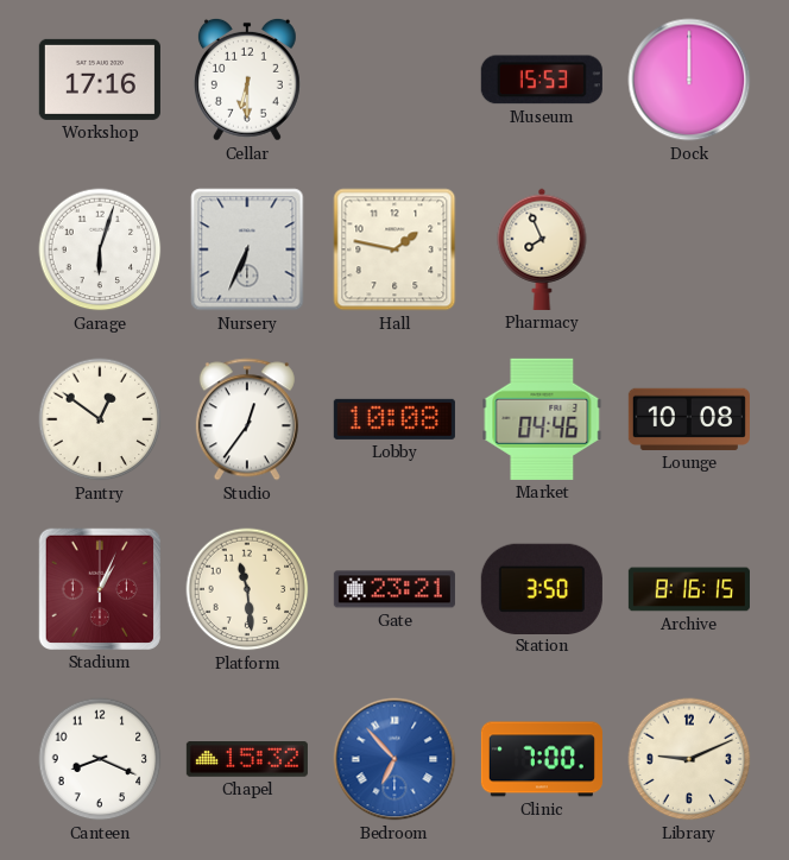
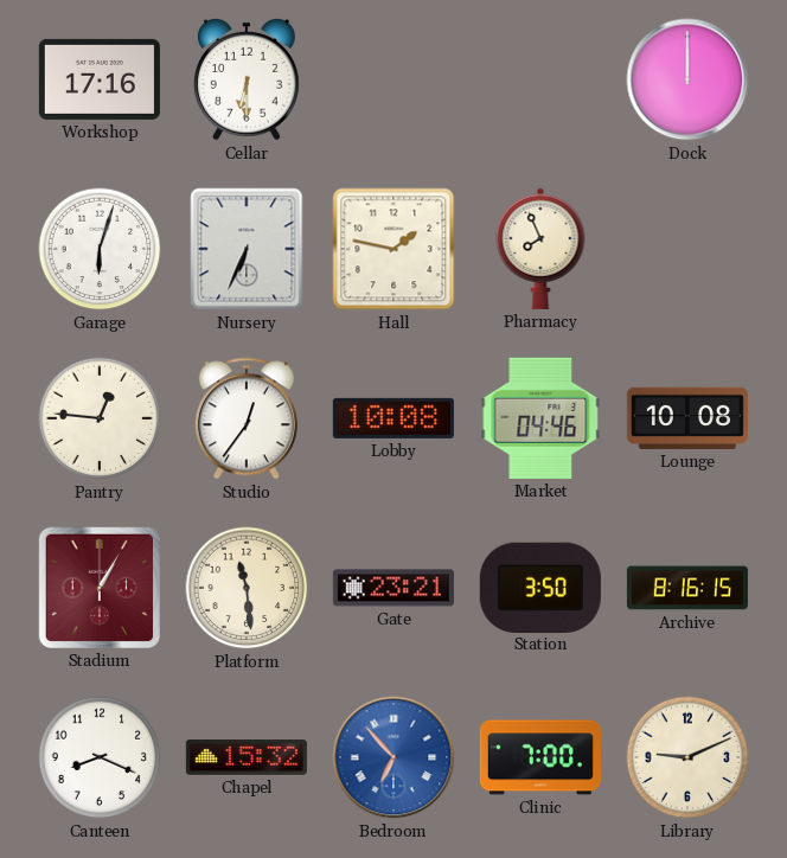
Museum: 15:53 -> none
Pantry: 12:51 -> 12:46
Stadium: 1:04 -> 1:05
